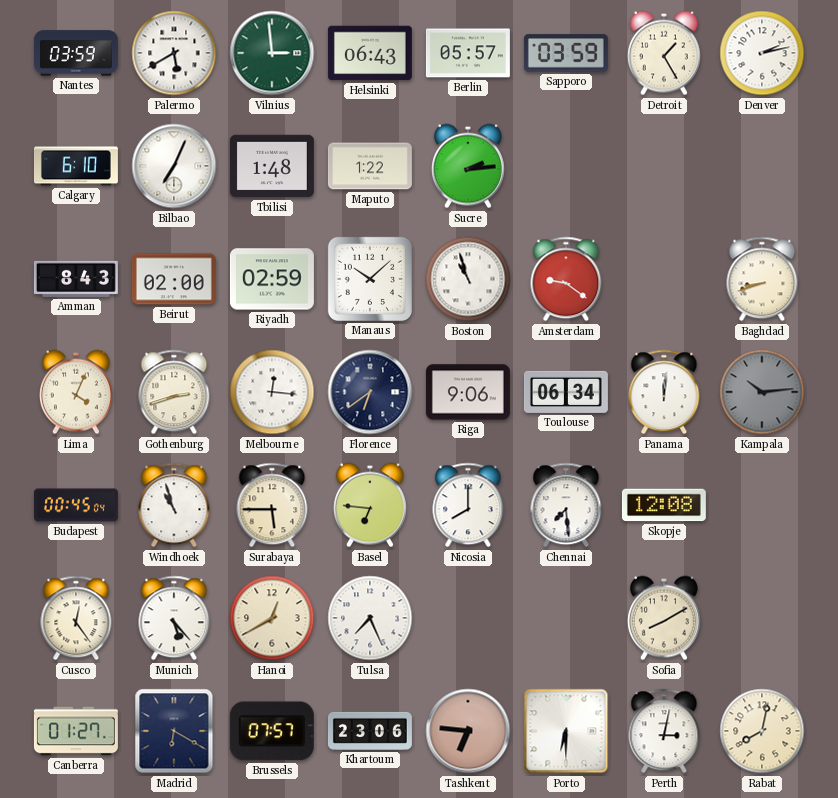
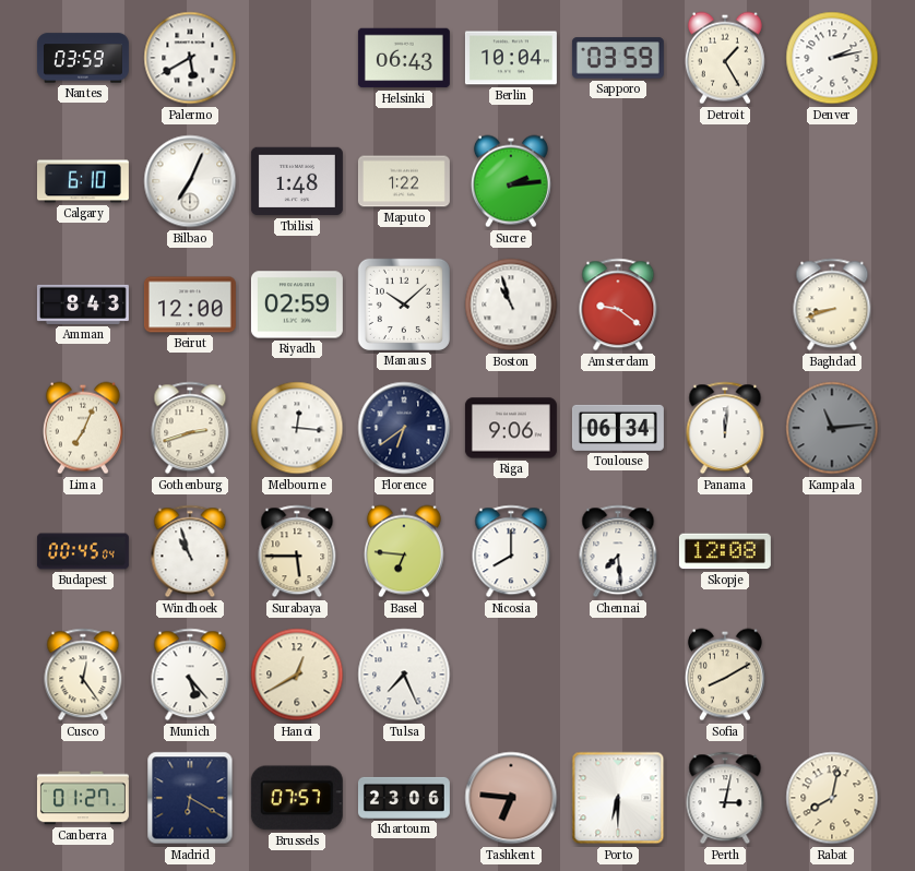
Vilnius: 2:59 -> none
Berlin: 05:57 -> 10:04
Beirut: 02:00 -> 12:00
Lima: 4:04 -> 7:04
Kampala: 10:14 -> 11:14
